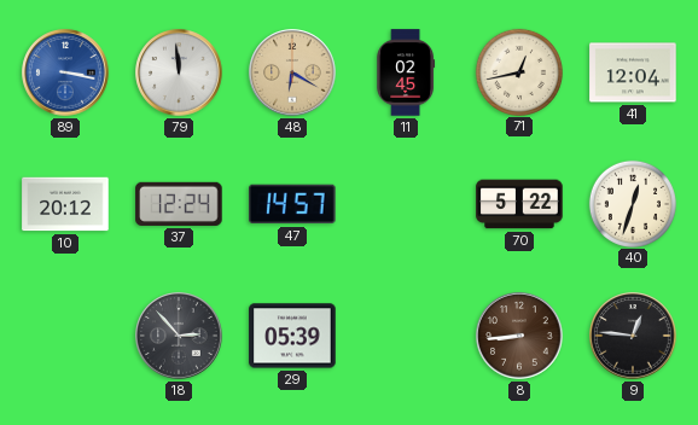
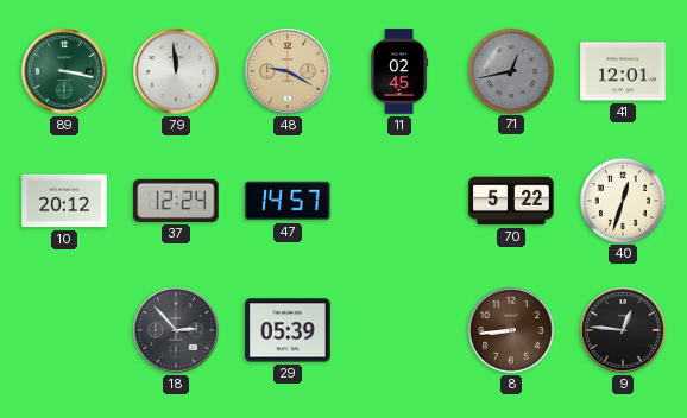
89 dial: blue -> green
48: 6:20 -> 9:20
71 dial: cream -> grey
41: 12:04 -> 12:01
